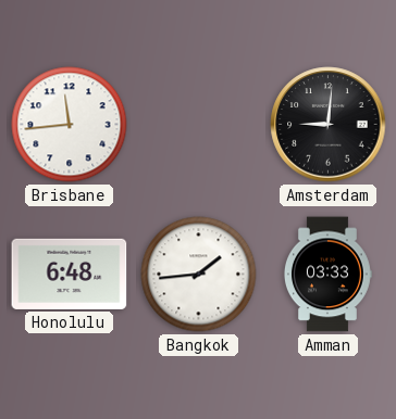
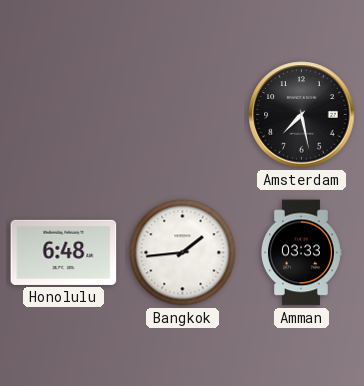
Brisbane: 11:44 -> none
Amsterdam: 9:01 -> 7:28
